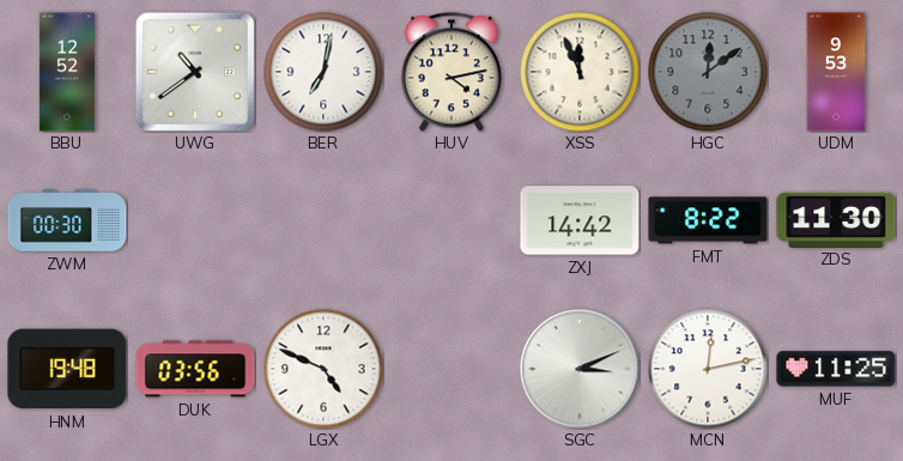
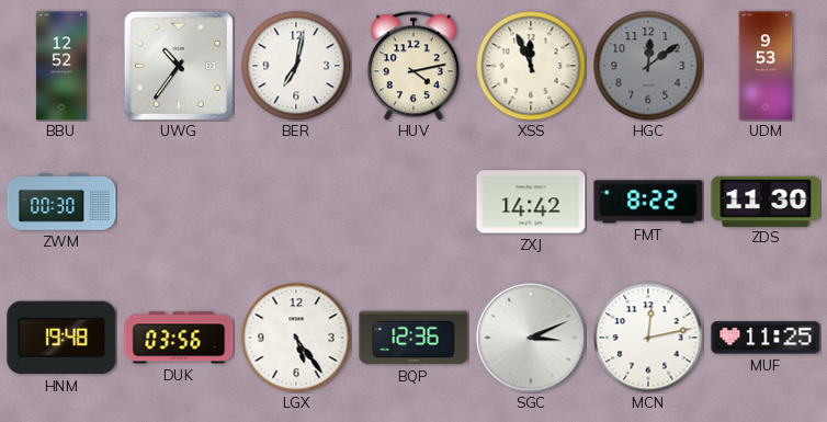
UWG: 10:39 -> 10:36
LGX: 4:49 -> 5:24
BQP: none -> 12:36
